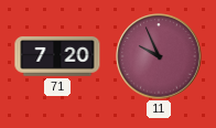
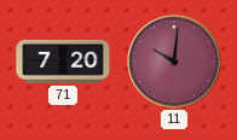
11: 9:56 -> 10:01
